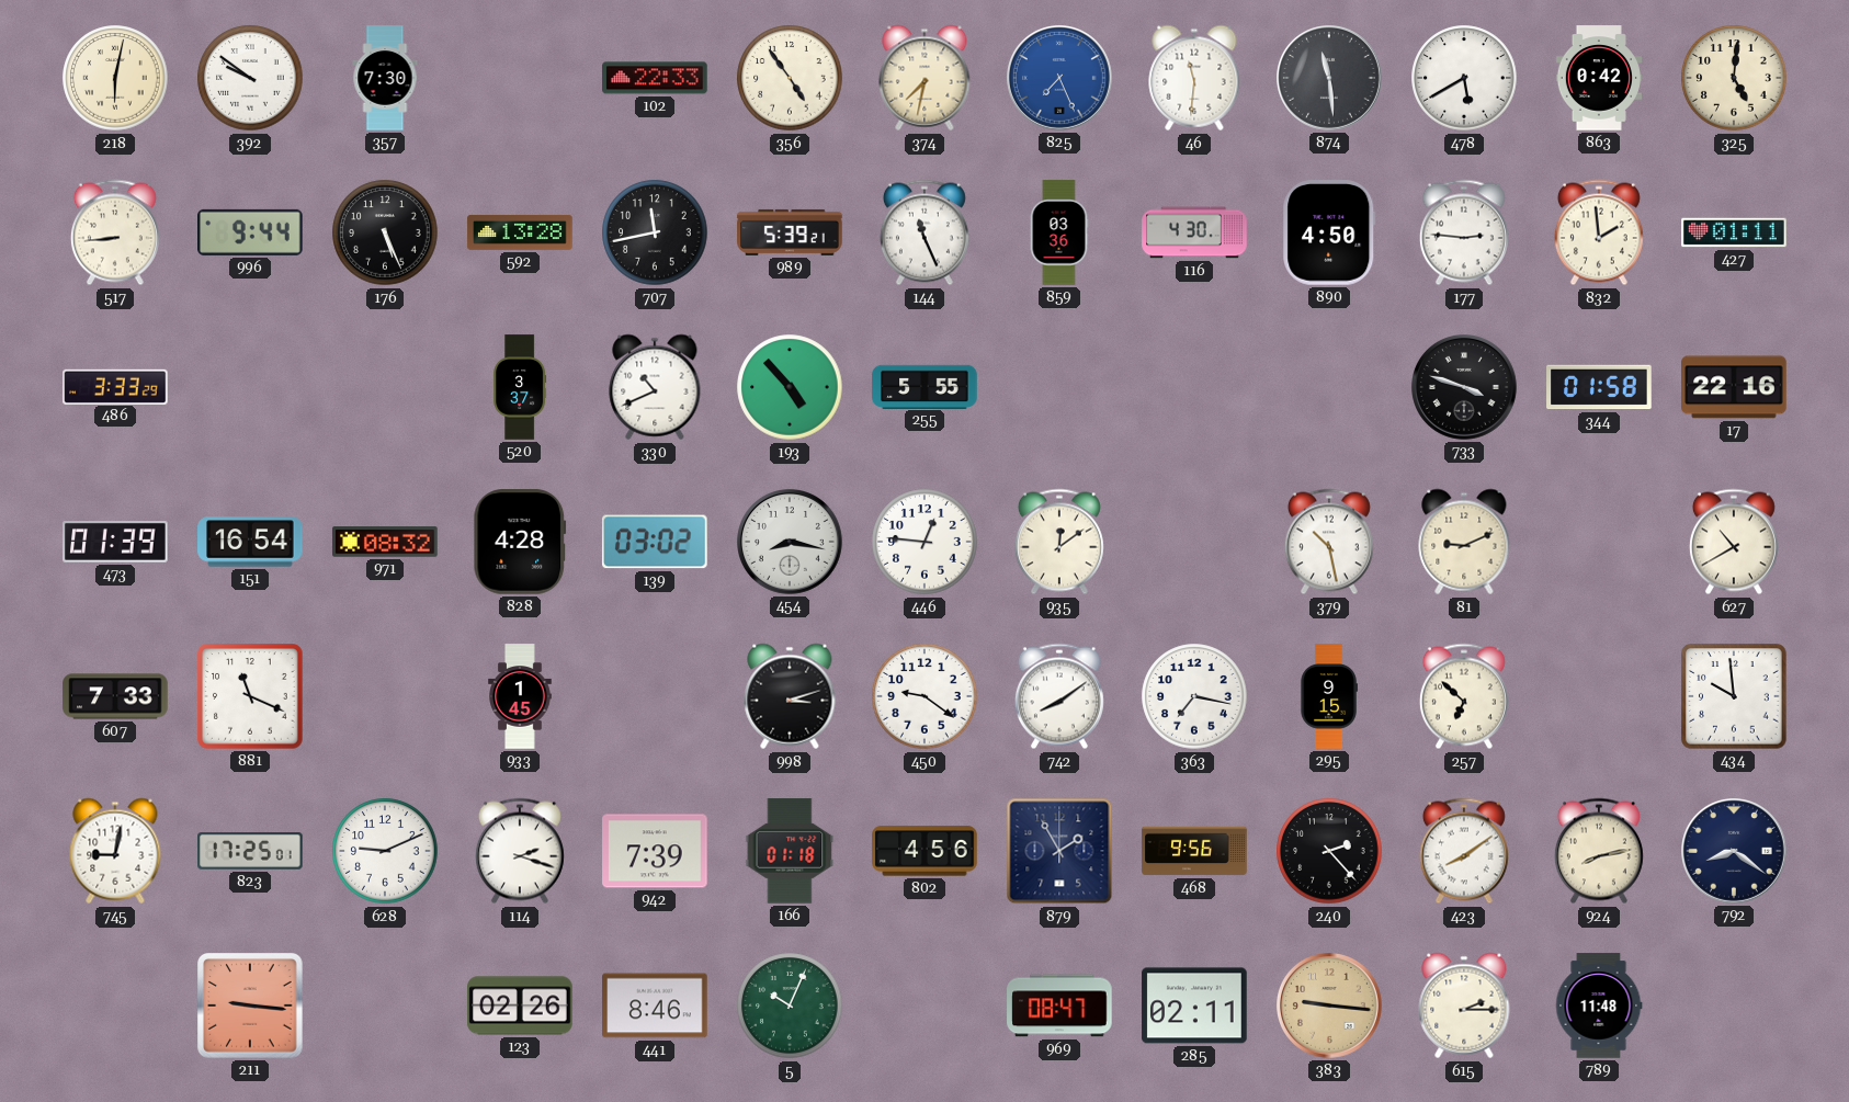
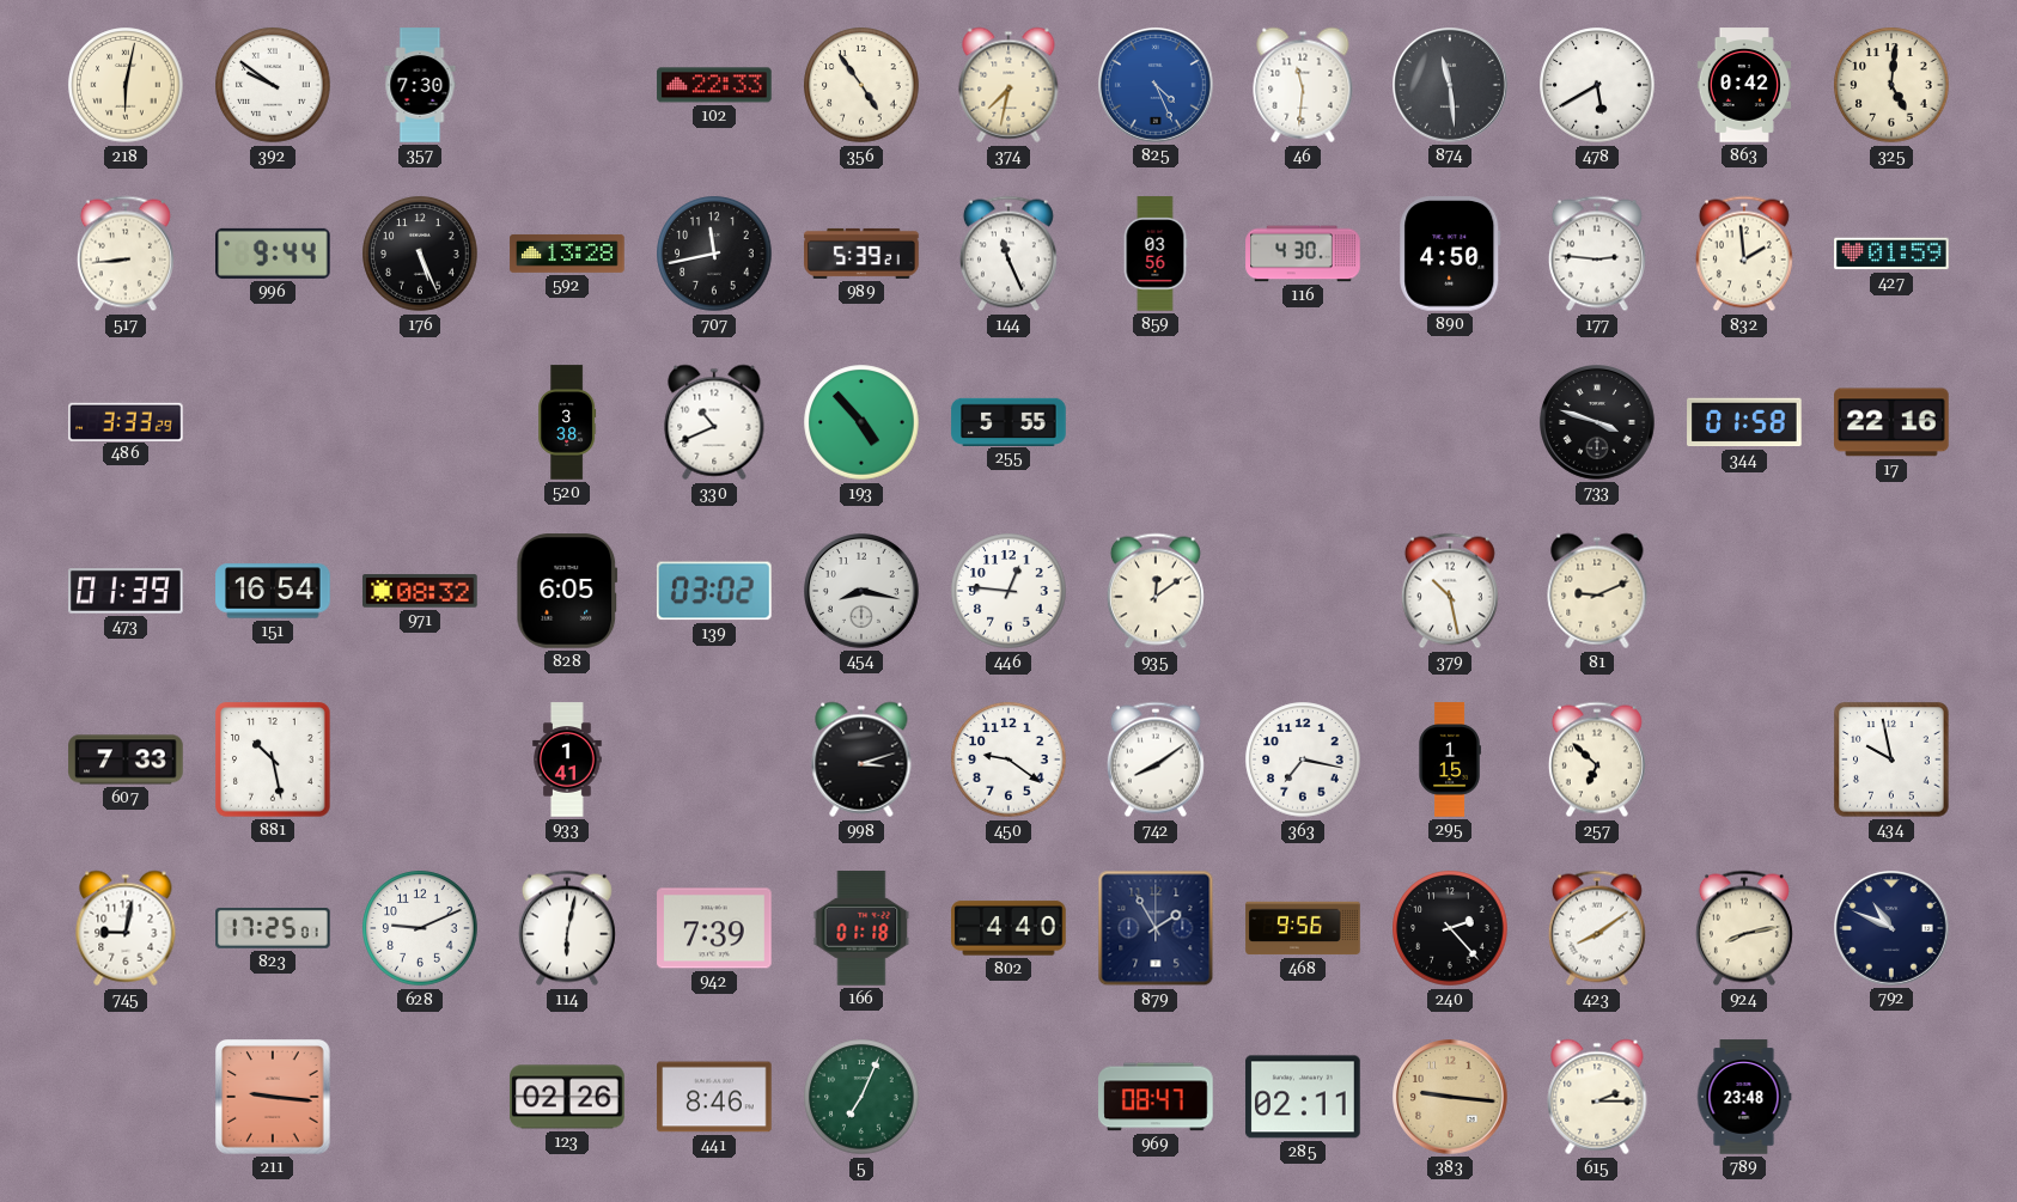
825: 7:26 -> 4:26
859: 03:36 -> 03:56
427: 01:11 -> 01:59
520: 3:37 -> 3:38
828: 4:28 -> 6:05
627: 10:40 -> none
881: 11:19 -> 10:28
933: 1:45 -> 1:41
295: 9:15 -> 1:15
434: 9:59 -> 9:58
114: 2:18 -> 6:02
802: 4:56 -> 4:40
792: 8:21 -> 10:49
5: 10:04 -> 7:04
789: 11:48 -> 23:48
